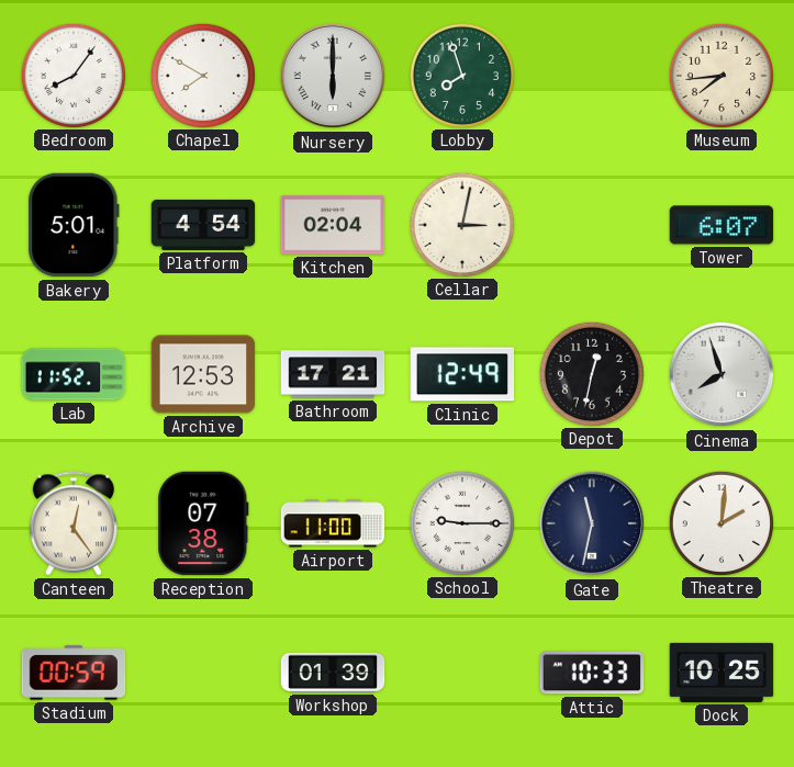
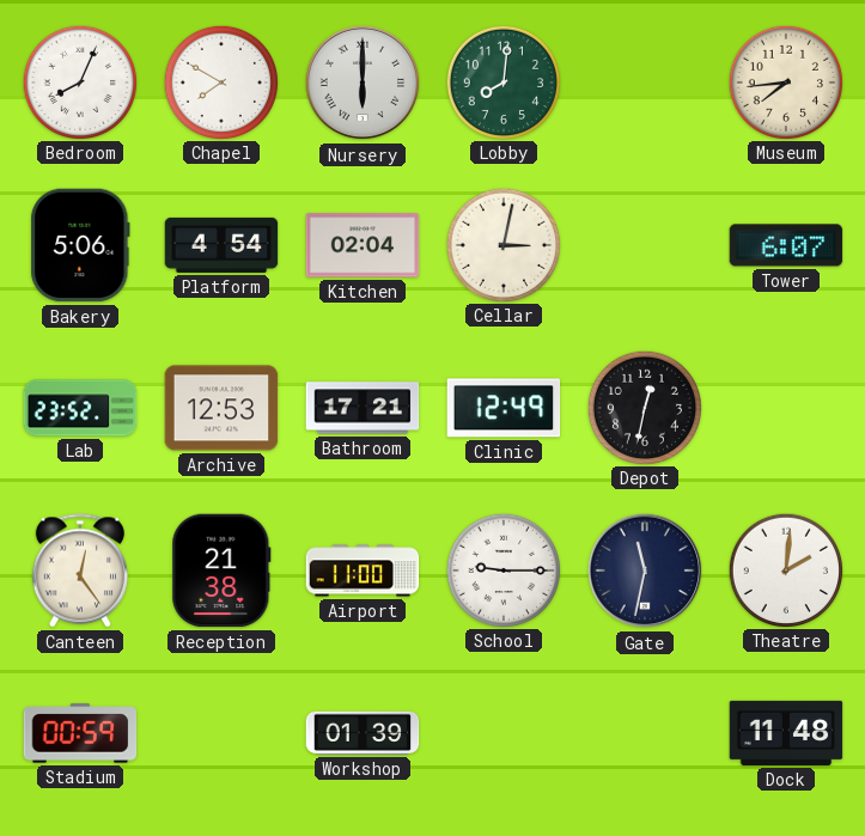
Bedroom: 8:06 -> 8:04
Lobby: 7:57 -> 8:01
Bakery: 5:01 -> 5:06
Lab: 11:52 -> 23:52
Cinema: 7:57 -> none
Reception: 07:38 -> 21:38
Attic: 10:33 -> none
Dock: 10:25 -> 11:48
